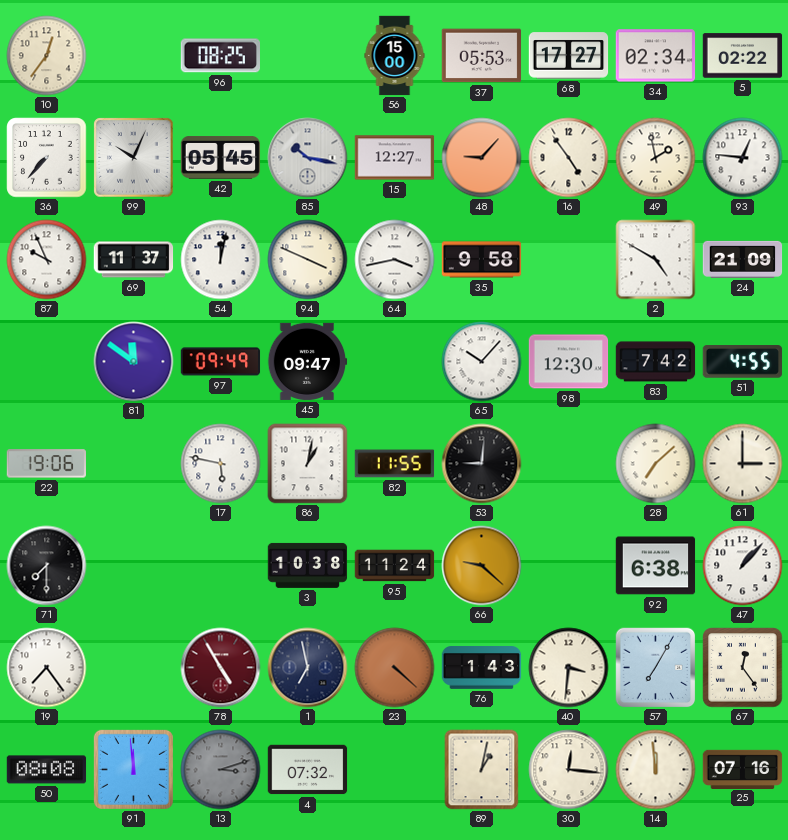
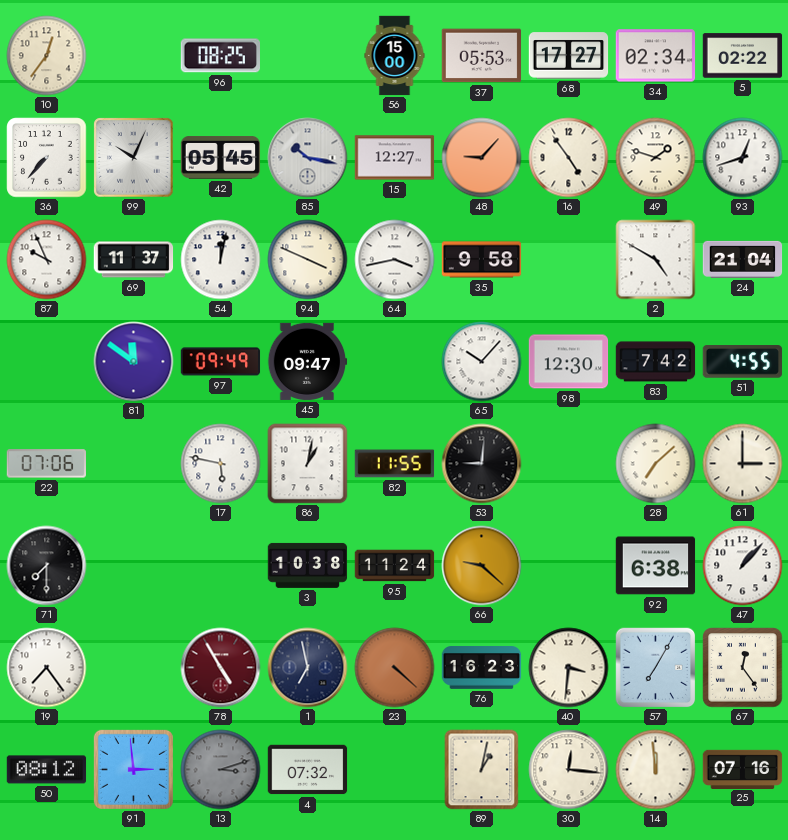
49: 1:58 -> 1:48
93: 12:46 -> 12:42
24: 21:09 -> 21:04
22: 19:06 -> 07:06
76: 1:43 -> 16:23
50: 08:08 -> 08:12
91: 11:59 -> 2:59
